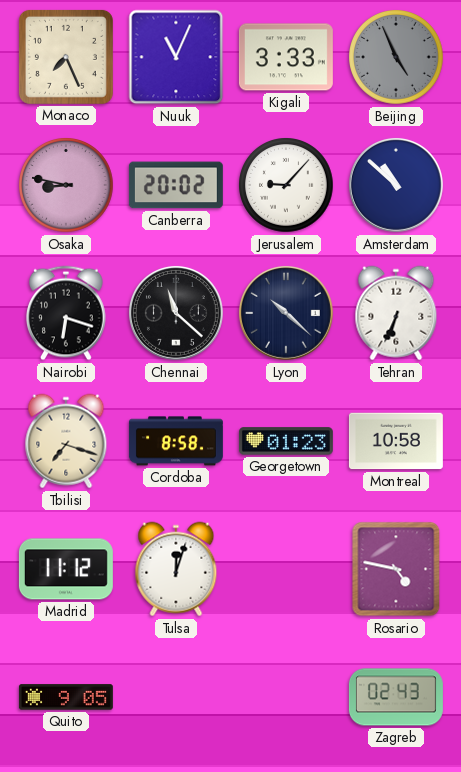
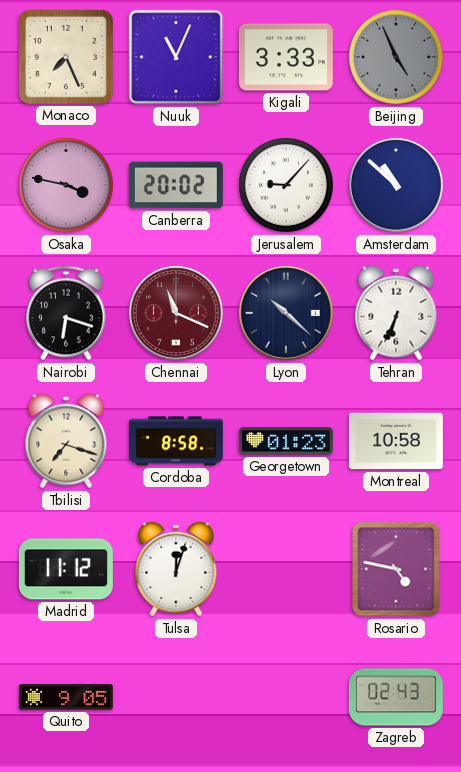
Osaka: 8:47 -> 3:47
Chennai: 11:22 -> 11:19
Chennai dial: black -> burgundy
